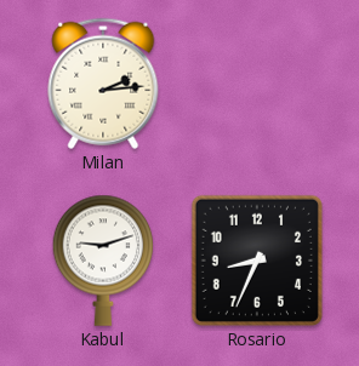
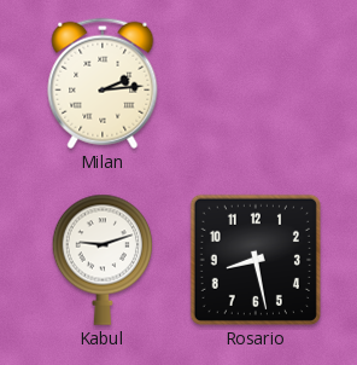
Rosario: 8:34 -> 8:28
